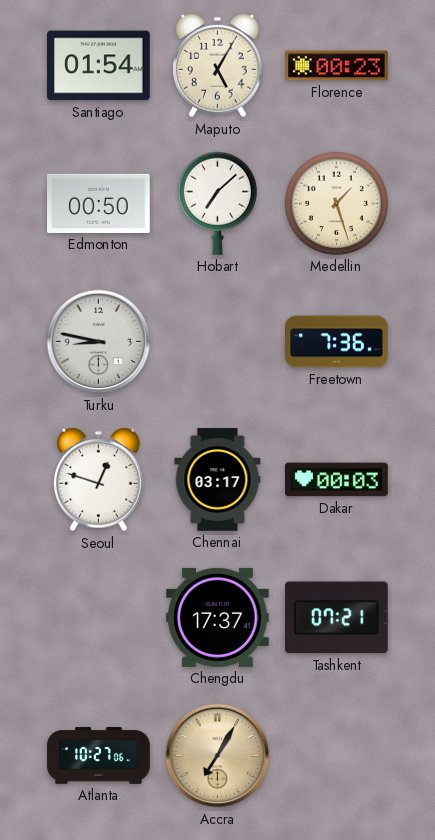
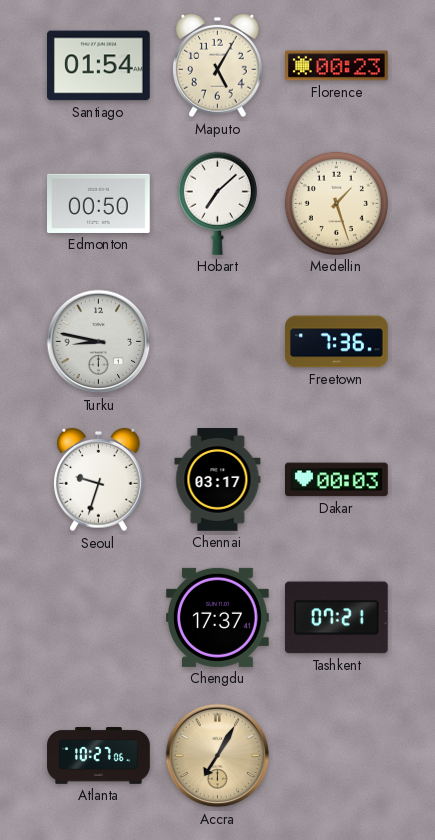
Seoul: 12:48 -> 9:33
